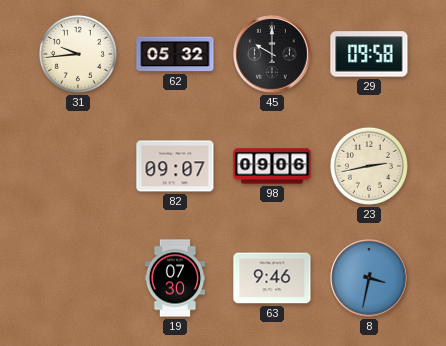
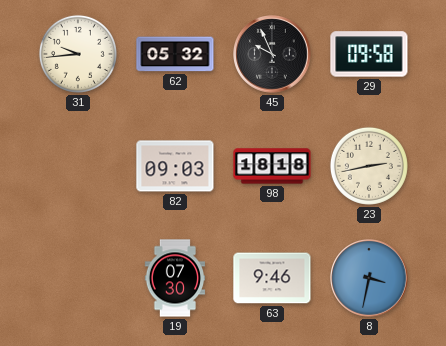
45: 10:00 -> 9:56
82: 09:07 -> 09:03
98: 09:06 -> 18:18
